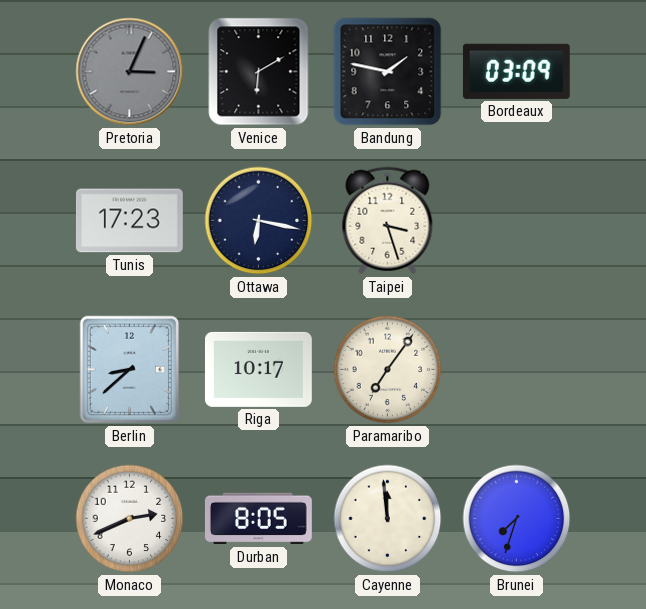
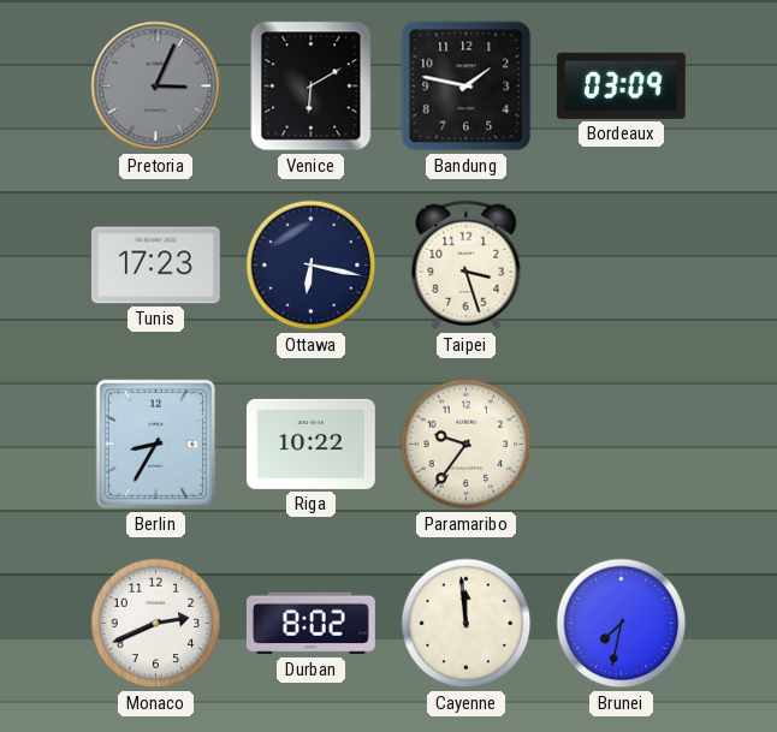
Berlin: 8:38 -> 8:35
Riga: 10:17 -> 10:22
Paramaribo: 7:06 -> 9:36
Durban: 8:05 -> 8:02
Brunei: 7:33 -> 7:32
